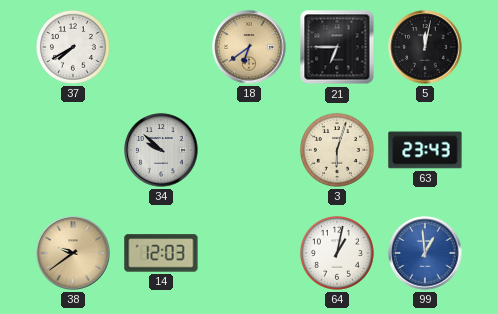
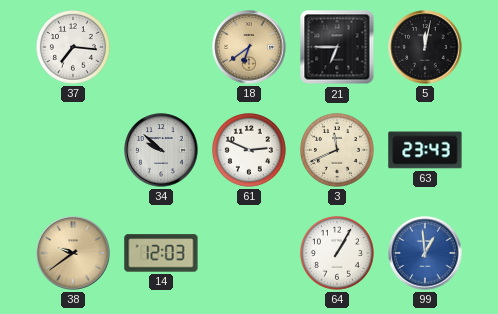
37: 7:40 -> 7:16
61: none -> 2:49
3: 6:03 -> 11:41
64: 1:02 -> 1:05
